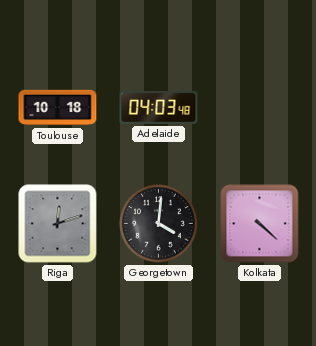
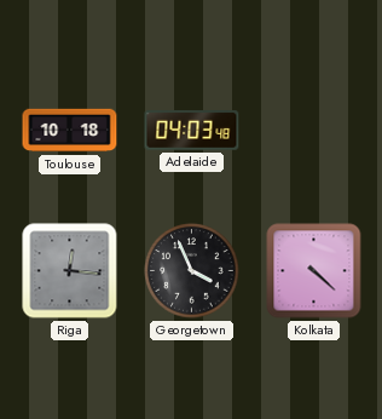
Riga: 12:12 -> 12:16
Georgetown: 4:01 -> 3:56
